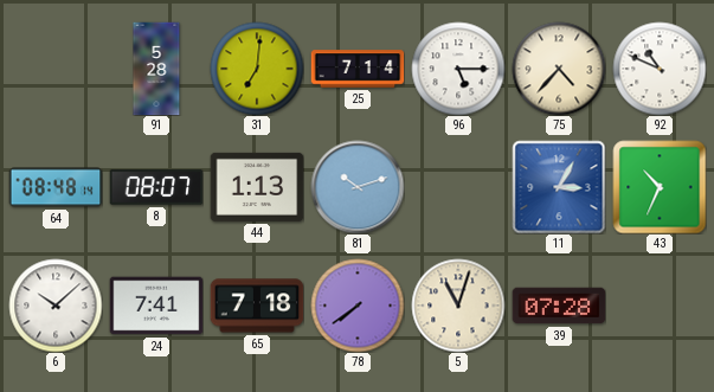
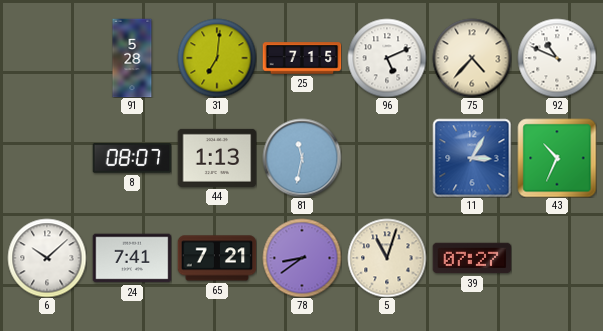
25: 7:14 -> 7:15
96: 5:15 -> 5:11
64: 08:48 -> none
81: 10:12 -> 11:32
65: 7:18 -> 7:21
78: 7:39 -> 8:39
39: 07:28 -> 07:27
